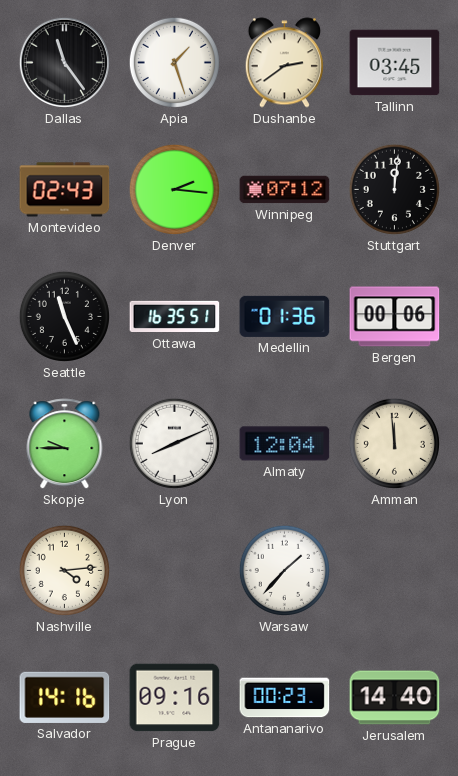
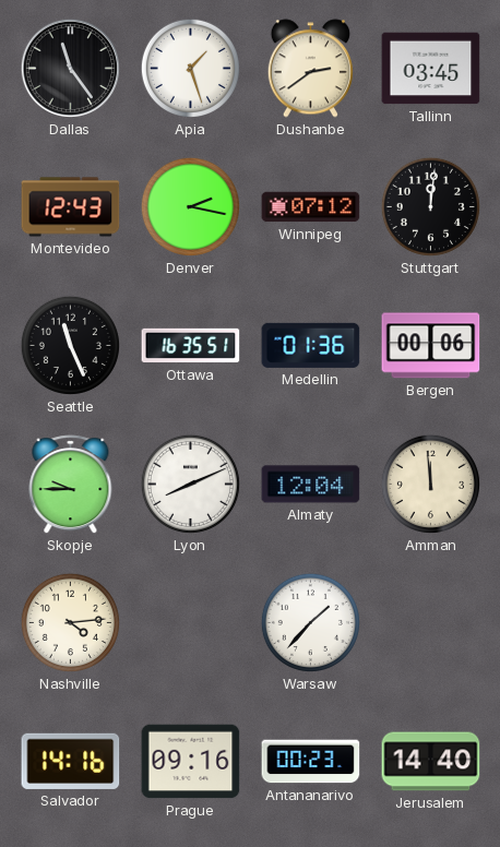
Montevideo: 02:43 -> 12:43
Denver: 2:16 -> 2:17
